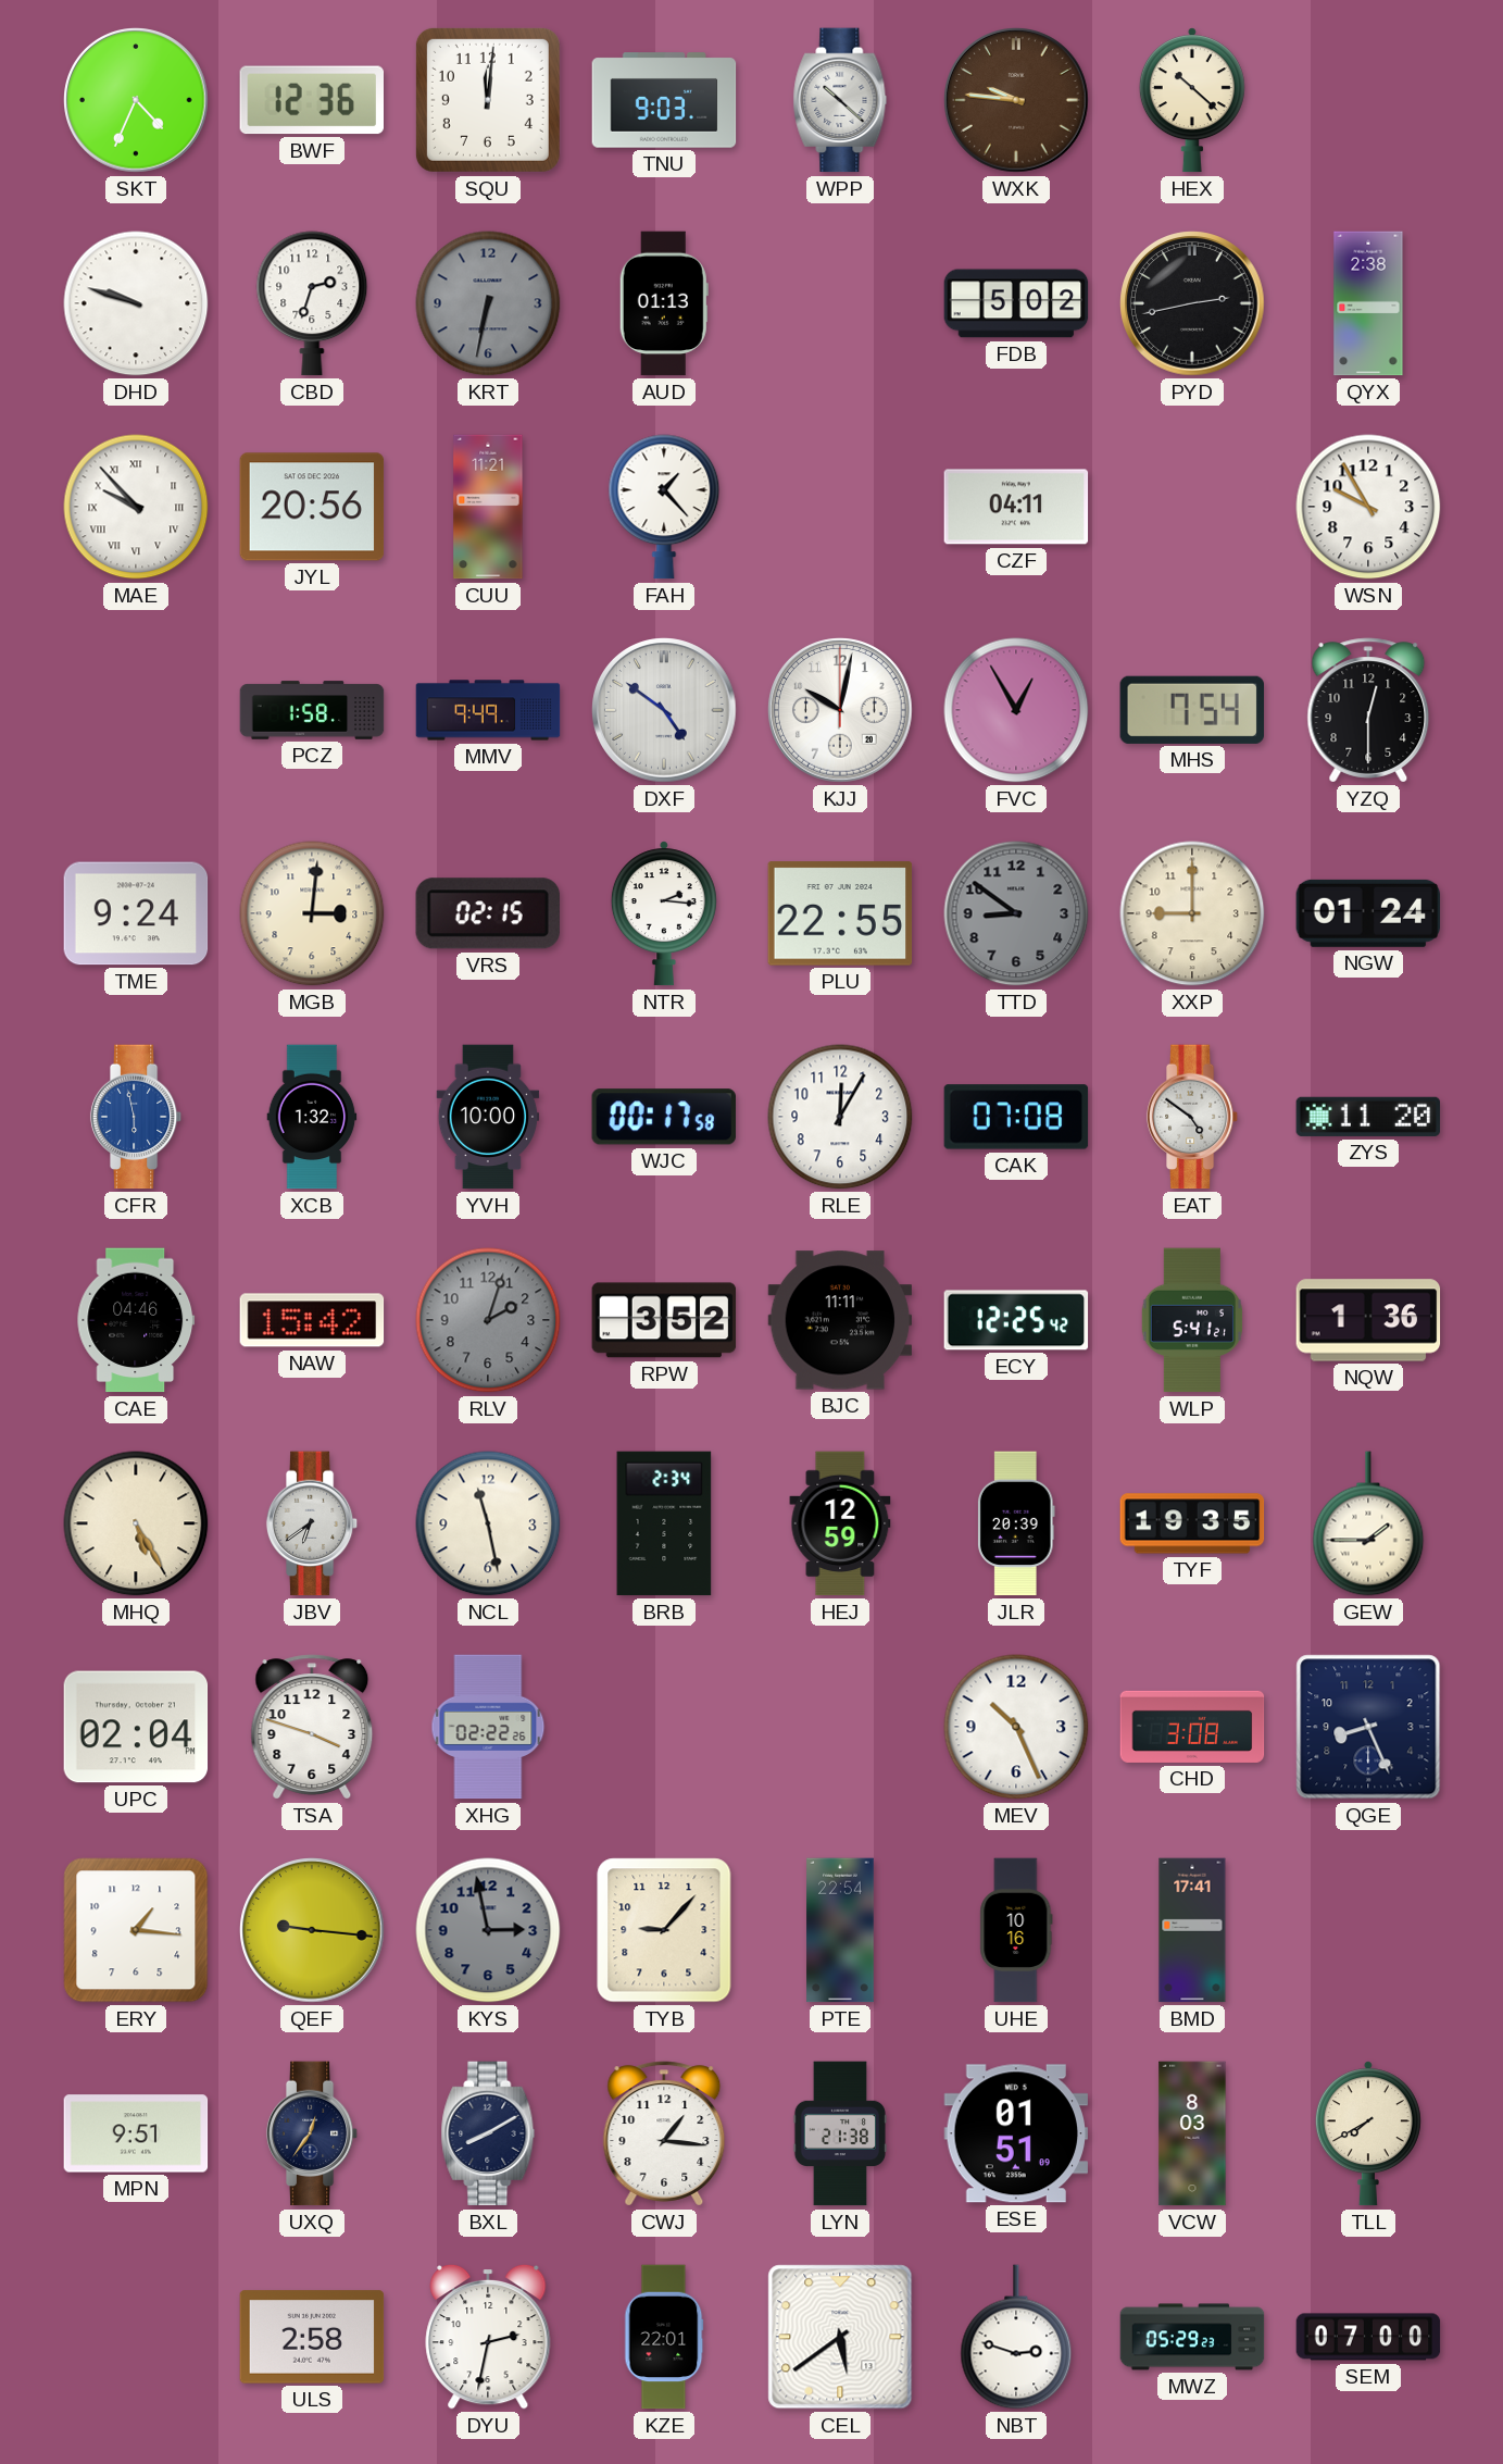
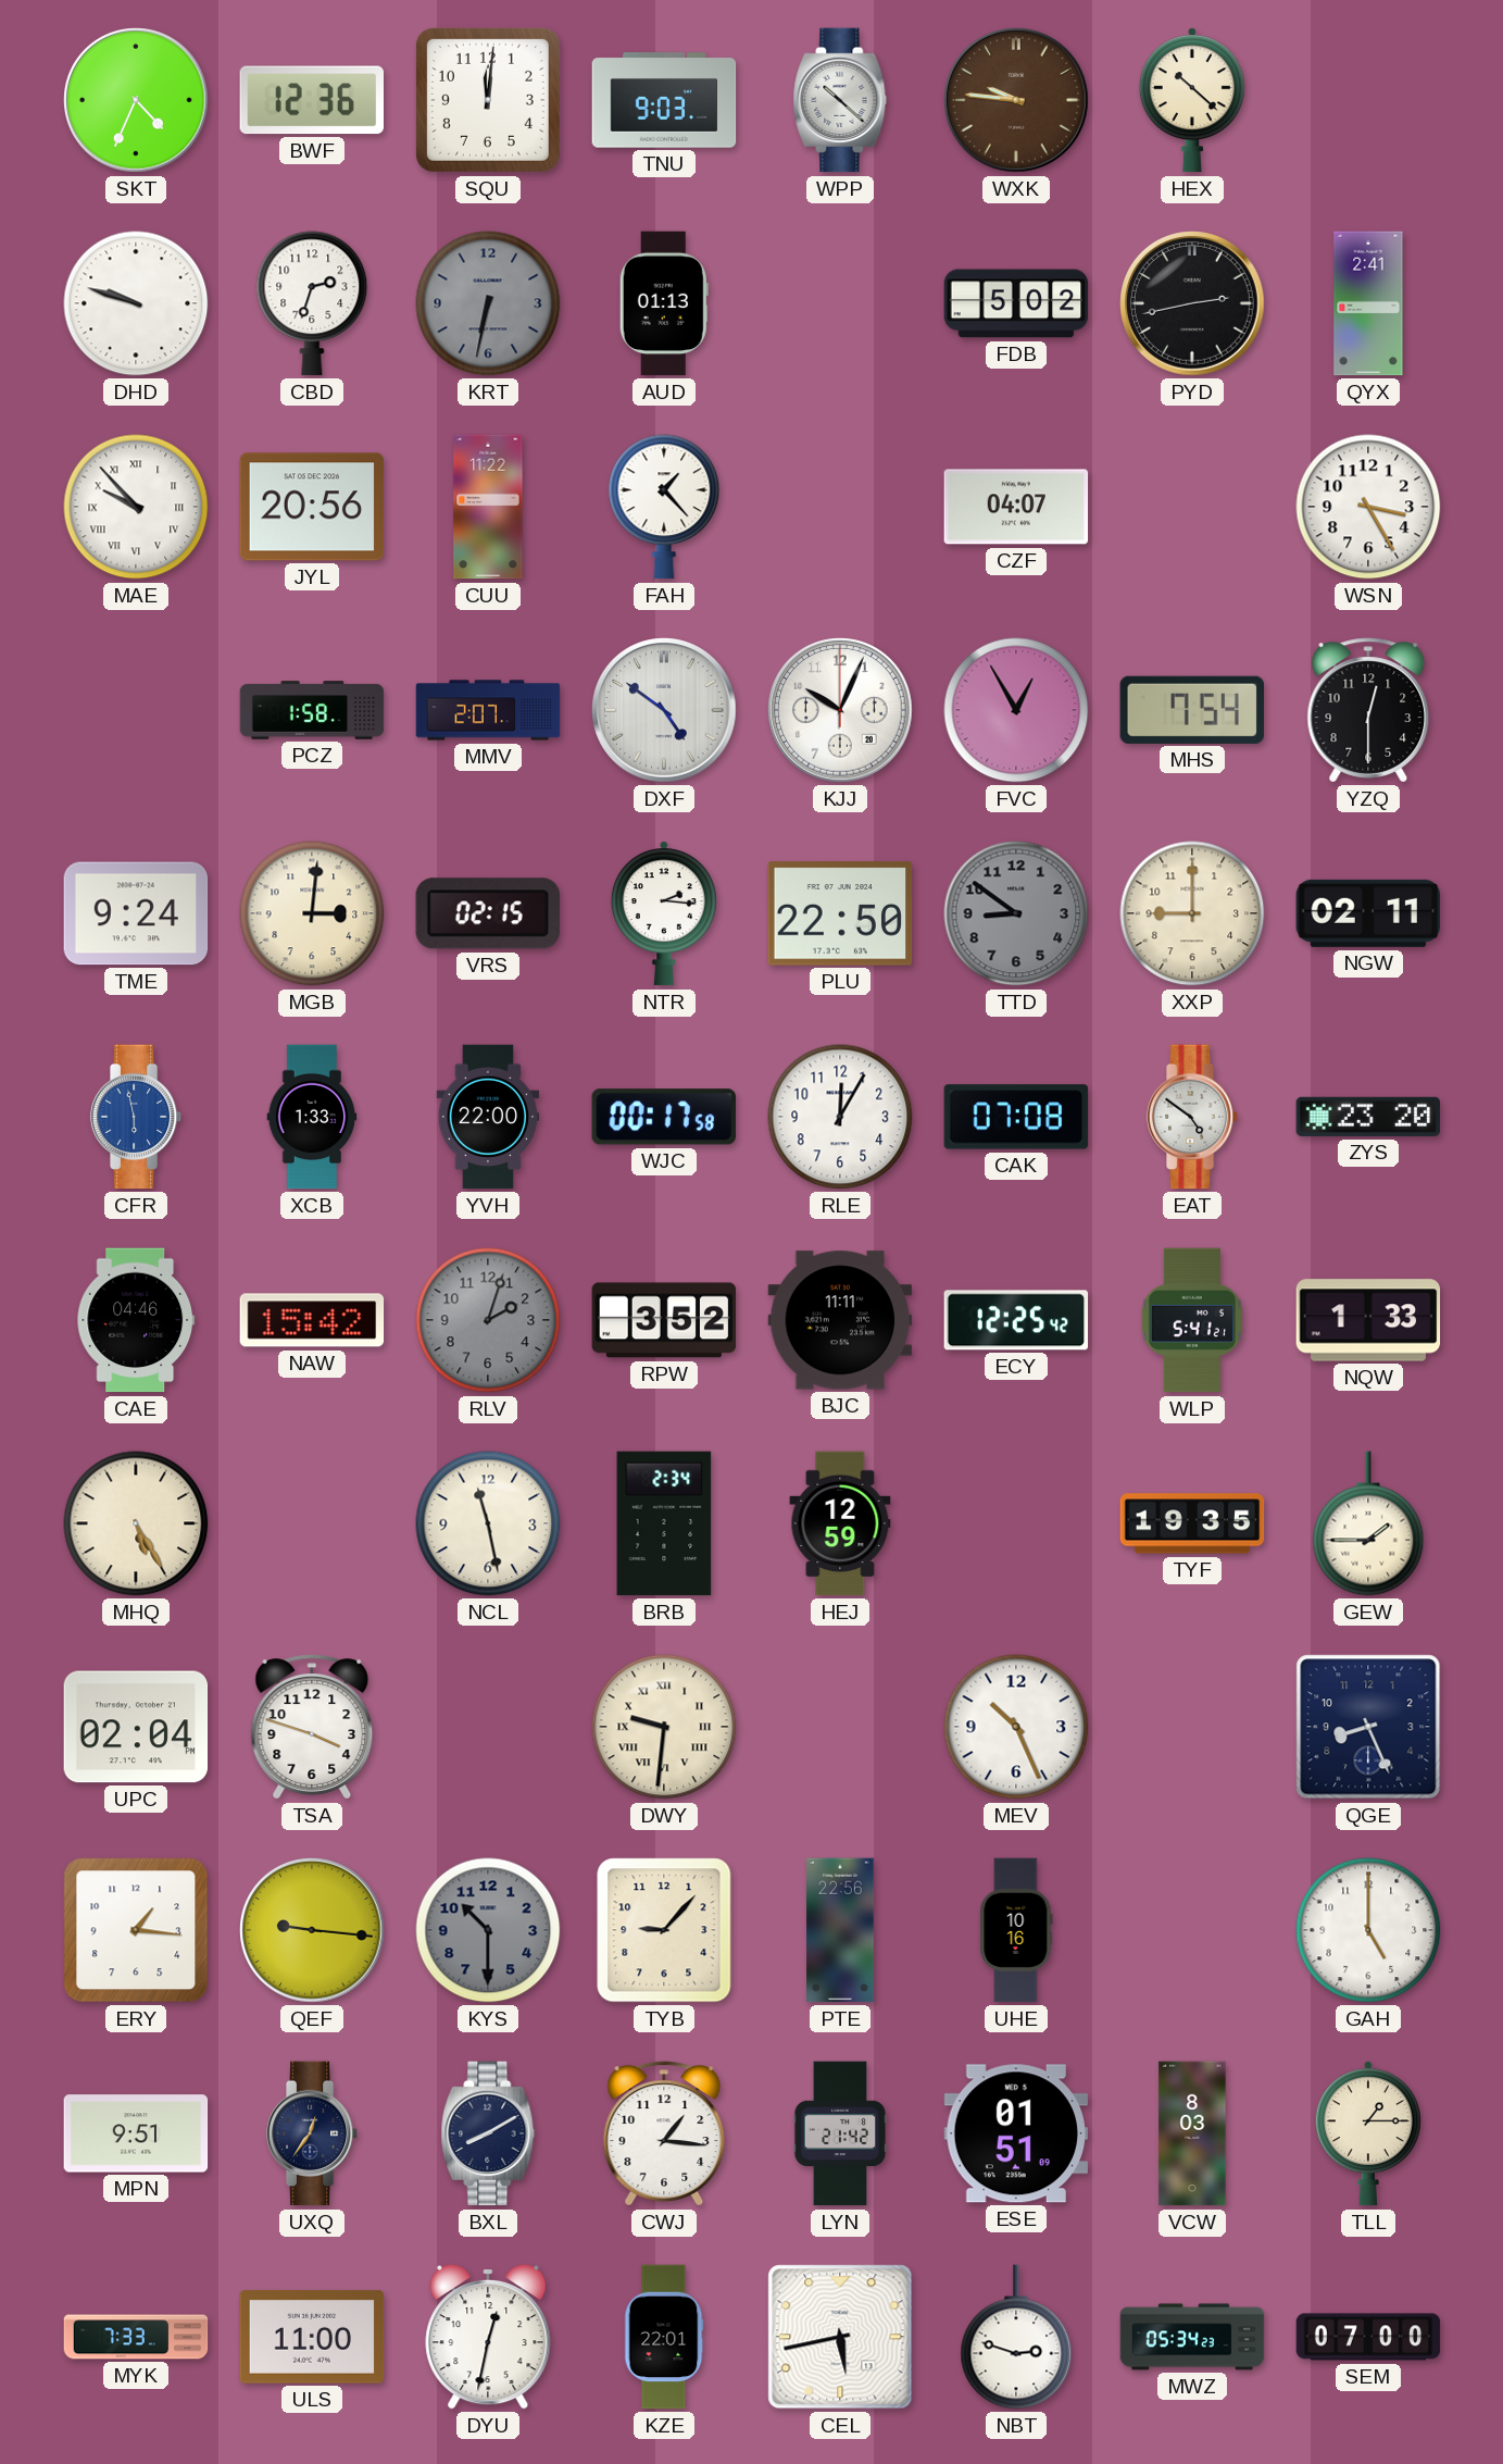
QYX: 2:38 -> 2:41
CUU: 11:21 -> 11:22
CZF: 04:11 -> 04:07
WSN: 9:55 -> 3:25
MMV: 9:49 -> 2:07
KJJ: 10:02 -> 10:04
PLU: 22:55 -> 22:50
NGW: 01:24 -> 02:11
XCB: 1:32 -> 1:33
YVH: 10:00 -> 22:00
ZYS: 11:20 -> 23:20
NQW: 1:36 -> 1:33
JBV: 6:39 -> none
JLR: 20:39 -> none
XHG: 02:22 -> none
DWY: none -> 9:31
CHD: 3:08 -> none
KYS: 2:58 -> 10:30
PTE: 22:54 -> 22:56
BMD: 17:41 -> none
GAH: none -> 5:00
LYN: 21:38 -> 21:42
TLL: 7:40 -> 1:15
MYK: none -> 7:33
ULS: 2:58 -> 11:00
DYU: 2:32 -> 12:32
CEL: 5:39 -> 5:43
MWZ: 05:29 -> 05:34
